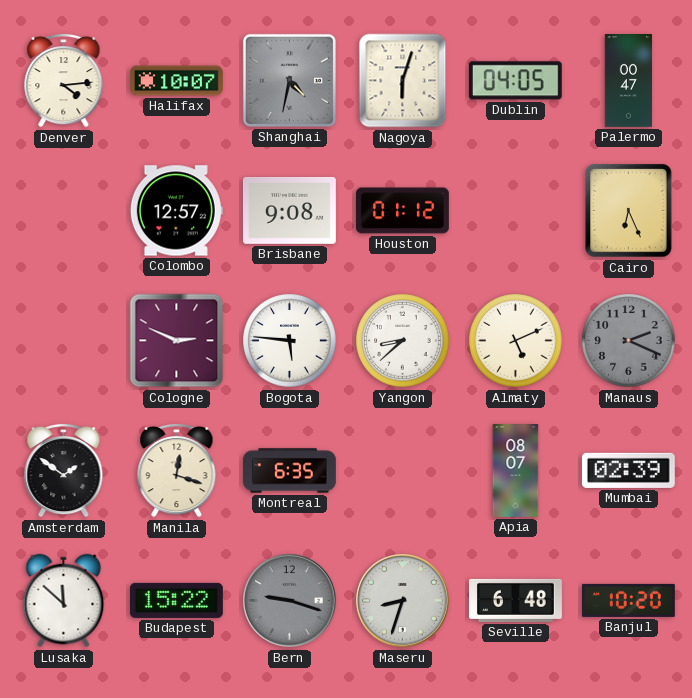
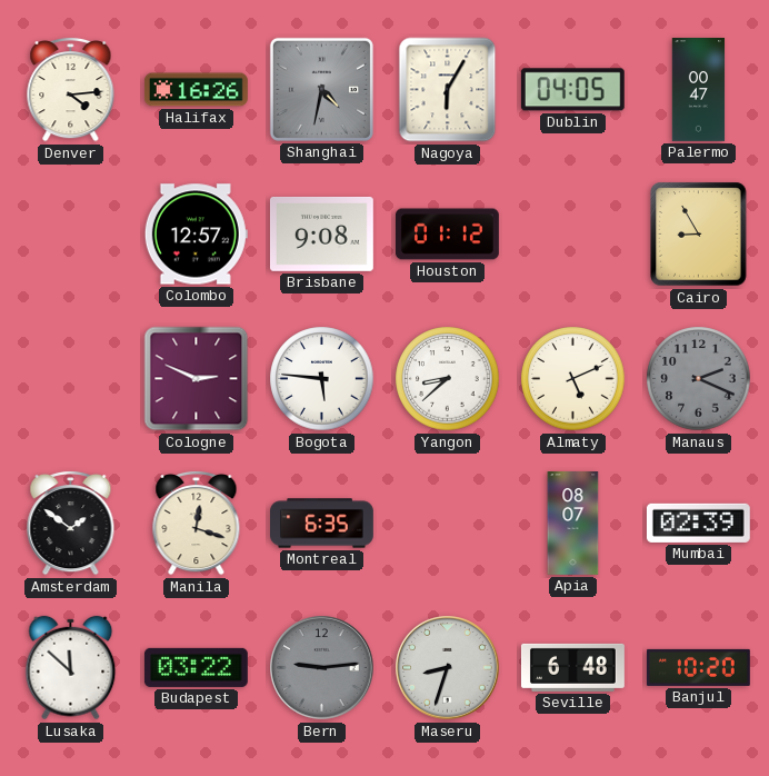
Halifax: 10:07 -> 16:26
Nagoya: 6:03 -> 6:05
Cairo: 6:26 -> 8:55
Budapest: 15:22 -> 03:22
Bern: 9:18 -> 9:14
